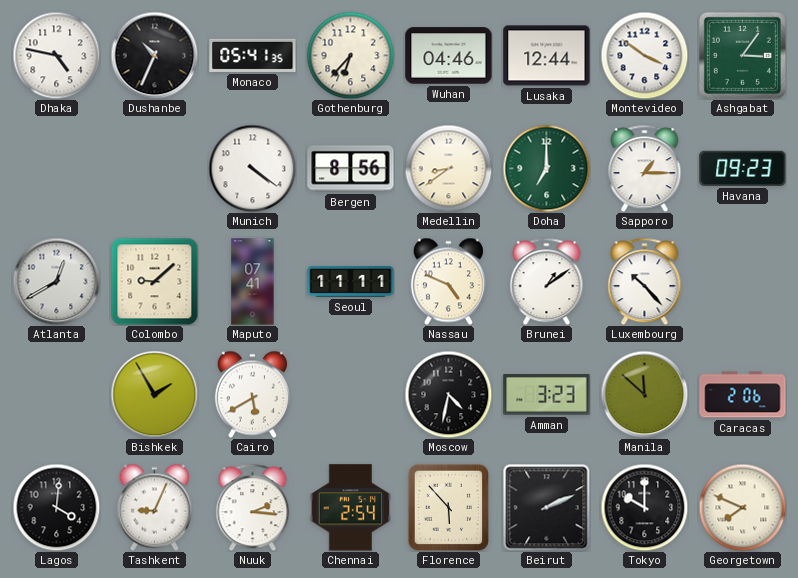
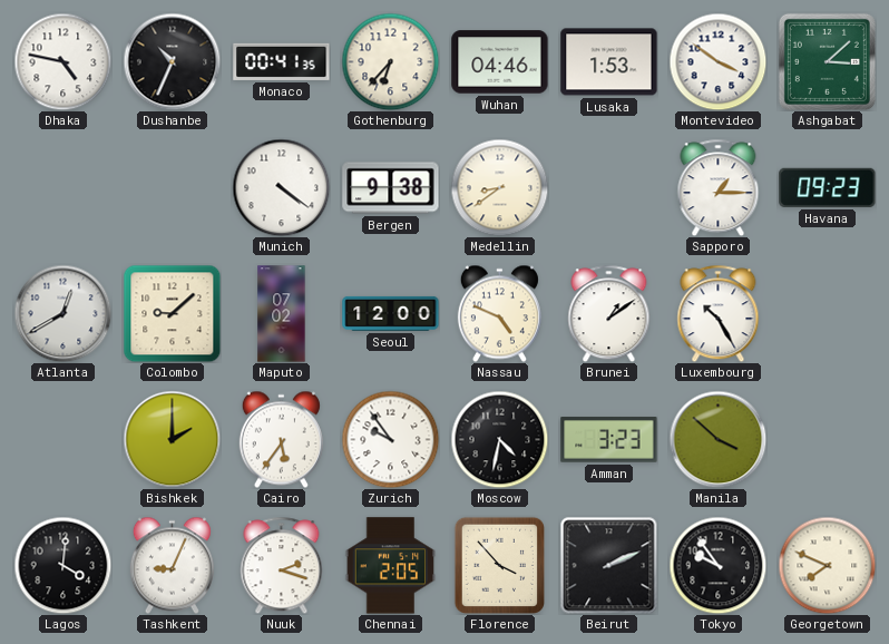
Monaco: 05:41 -> 00:41
Lusaka: 12:44 -> 1:53
Ashgabat: 3:06 -> 3:08
Bergen: 8:56 -> 9:38
Doha: 7:00 -> none
Maputo: 07:41 -> 07:02
Seoul: 11:11 -> 12:00
Luxembourg: 10:23 -> 10:25
Bishkek: 1:55 -> 2:00
Cairo: 5:40 -> 5:36
Zurich: none -> 9:54
Manila: 11:52 -> 3:52
Caracas: 2:06 -> none
Nuuk: 2:16 -> 2:18
Chennai: 2:54 -> 2:05
Florence: 5:53 -> 3:53
Tokyo: 10:00 -> 9:54
